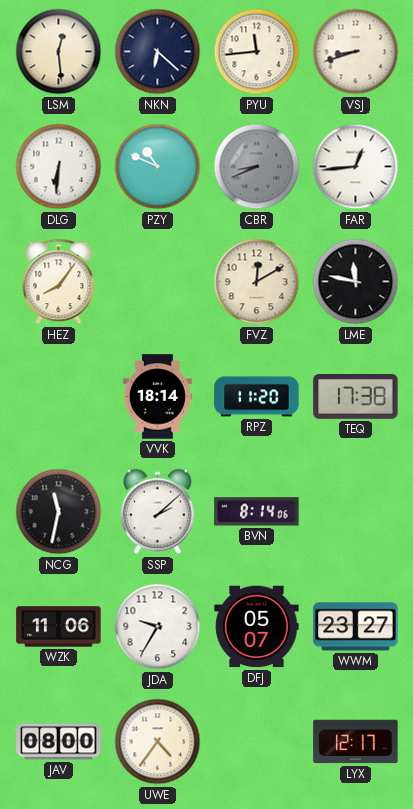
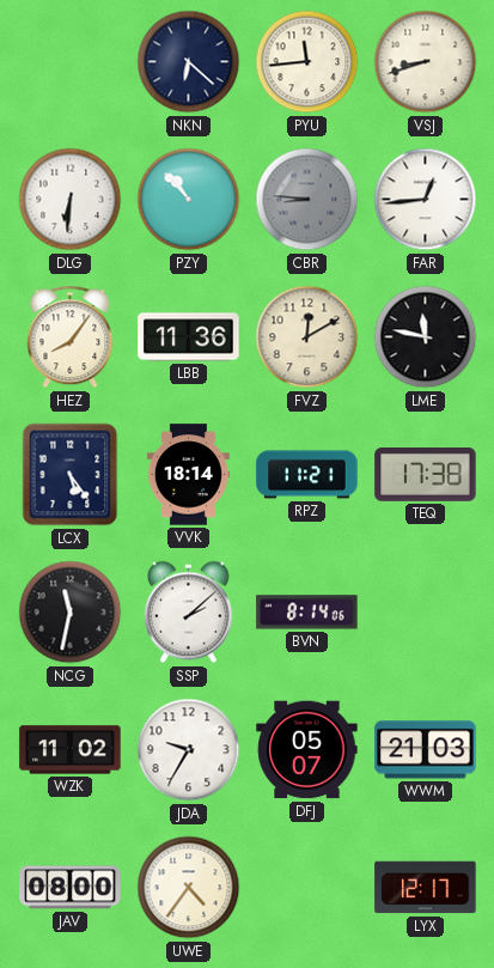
LSM: 12:29 -> none
PZY: 10:49 -> 10:53
CBR: 8:41 -> 8:46
LBB: none -> 11:36
LCX: none -> 5:24
RPZ: 11:20 -> 11:21
WZK: 11:06 -> 11:02
WWM: 23:27 -> 21:03
